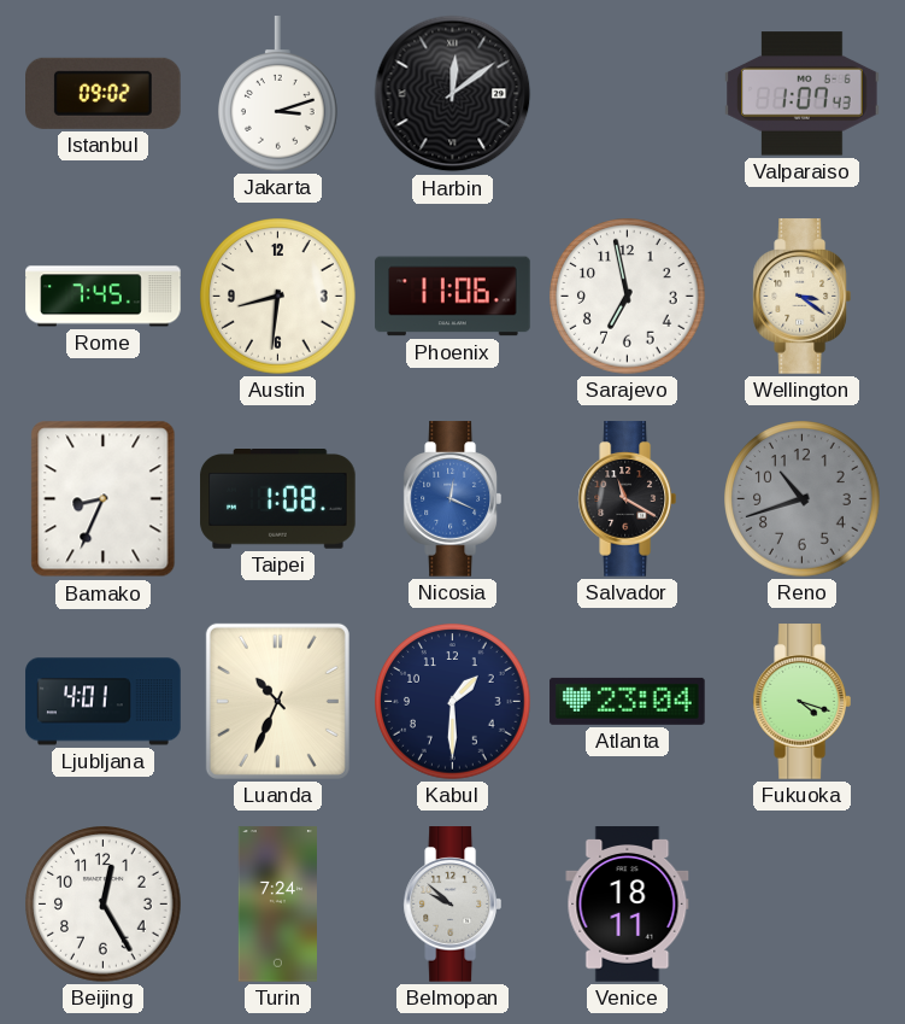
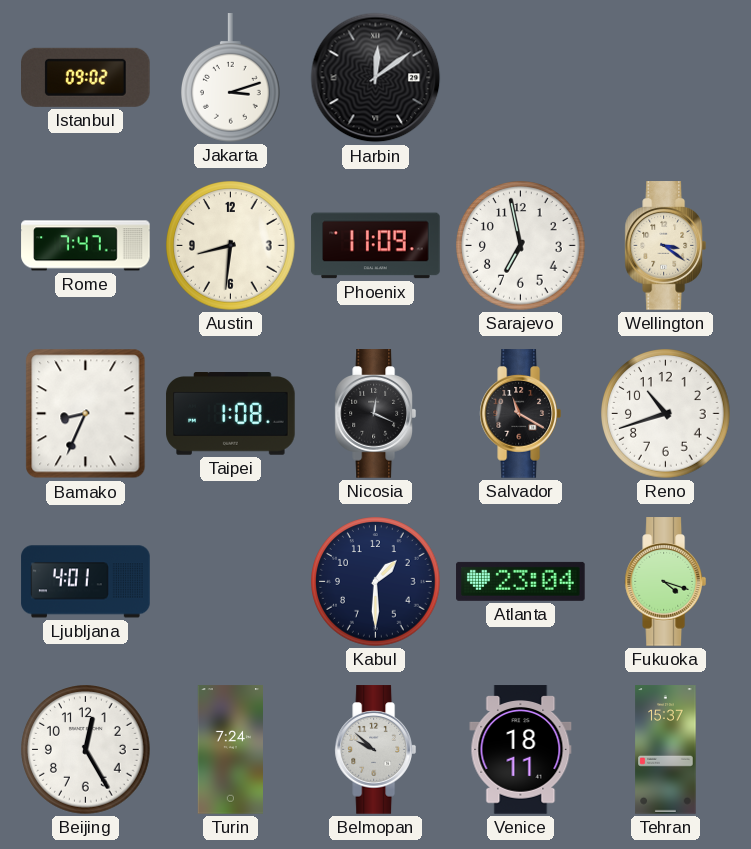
Valparaiso: 1:07 -> none
Rome: 7:45 -> 7:47
Phoenix: 11:06 -> 11:09
Nicosia dial: blue -> black
Reno dial: grey -> white
Luanda: 10:34 -> none
Tehran: none -> 15:37
